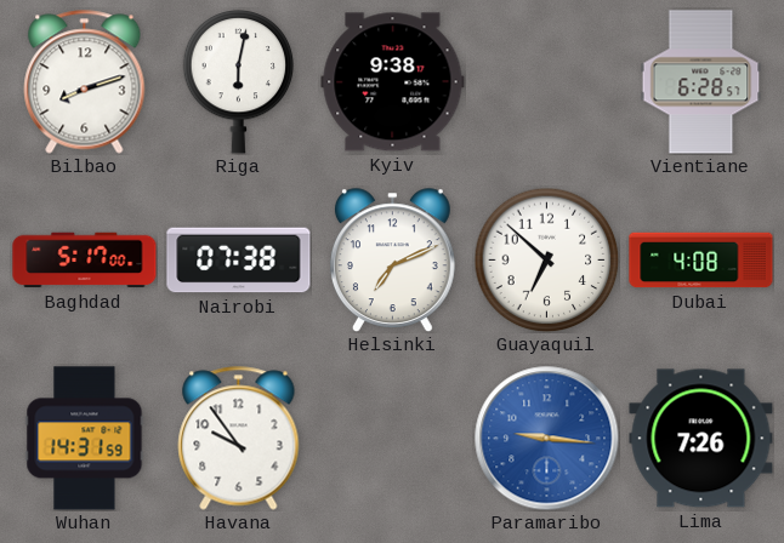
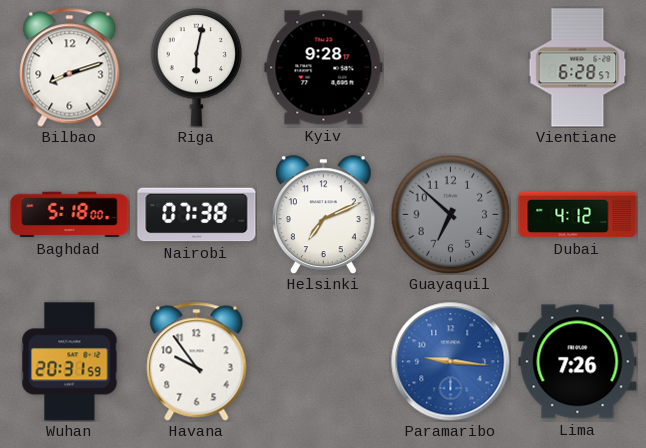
Kyiv: 9:38 -> 9:28
Baghdad: 5:17 -> 5:18
Guayaquil dial: white -> grey
Dubai: 4:08 -> 4:12
Wuhan: 14:31 -> 20:31
